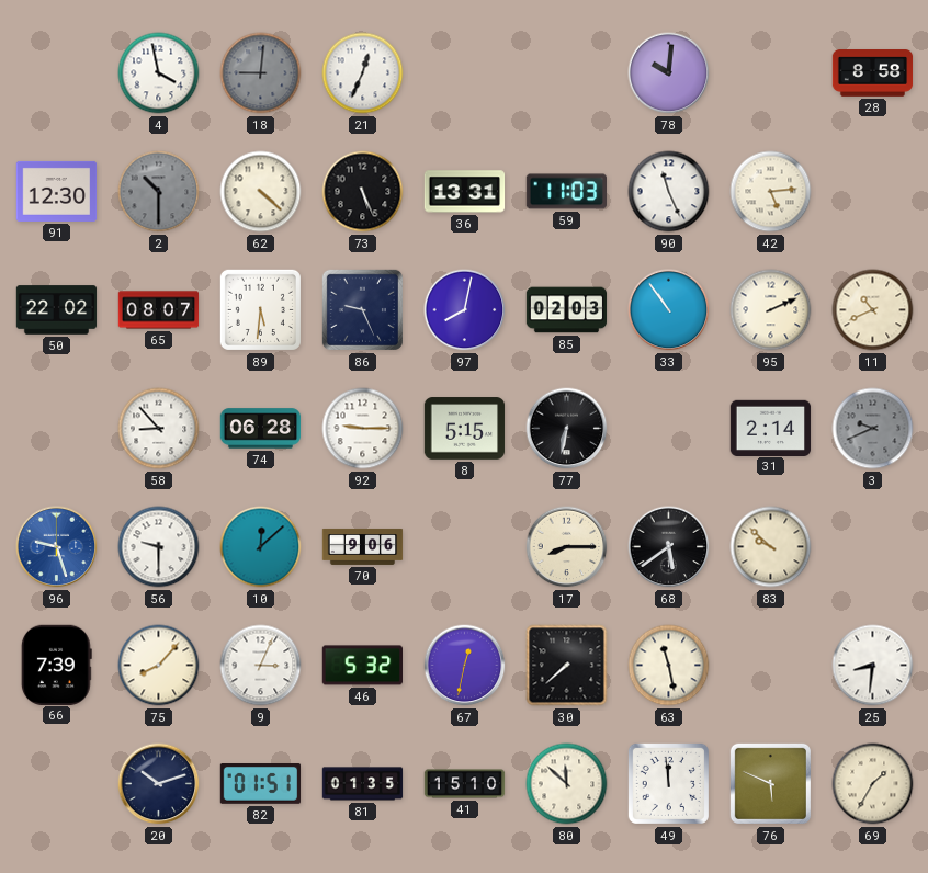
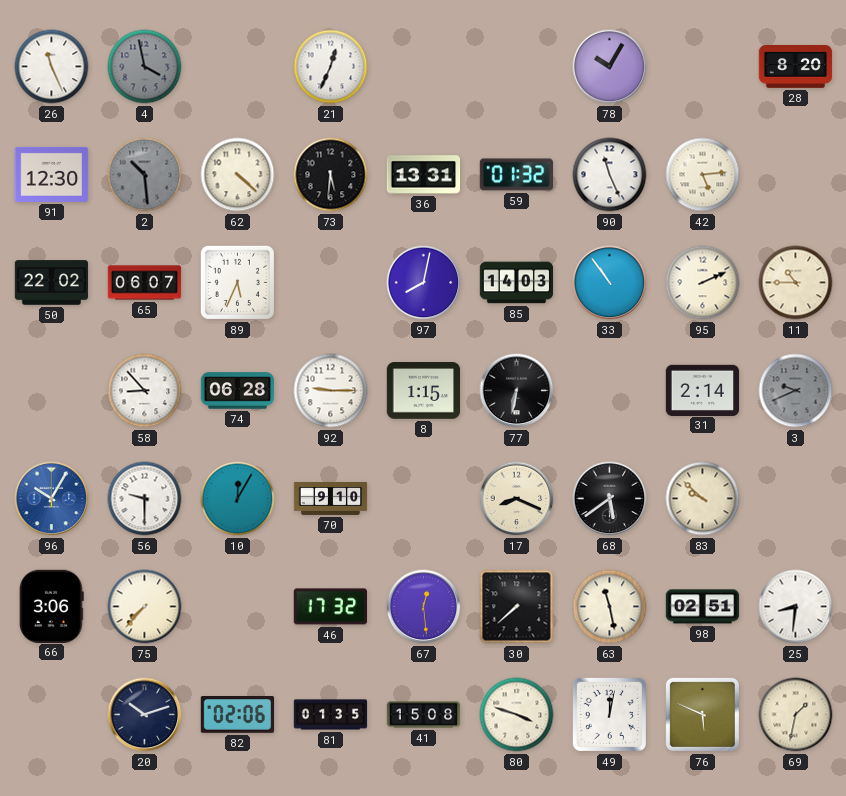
26: none -> 11:26
4 dial: white -> grey
18: 9:01 -> none
78: 10:01 -> 10:05
28: 8:58 -> 8:20
2: 10:30 -> 10:29
73: 5:26 -> 5:31
59: 11:03 -> 01:32
65: 08:07 -> 06:07
89: 5:31 -> 5:34
86: 9:26 -> none
85: 02:03 -> 14:03
11: 10:41 -> 10:45
8: 5:15 -> 1:15
96: 9:27 -> 10:05
10: 12:08 -> 12:05
70: 9:06 -> 9:10
17: 8:15 -> 8:19
66: 7:39 -> 3:06
75: 8:07 -> 7:37
9: 3:04 -> none
46: 5:32 -> 17:32
67: 12:32 -> 12:29
98: none -> 02:51
82: 01:51 -> 02:06
41: 15:10 -> 15:08
80: 11:52 -> 3:48
49: 11:59 -> 12:02
69: 1:35 -> 1:32
